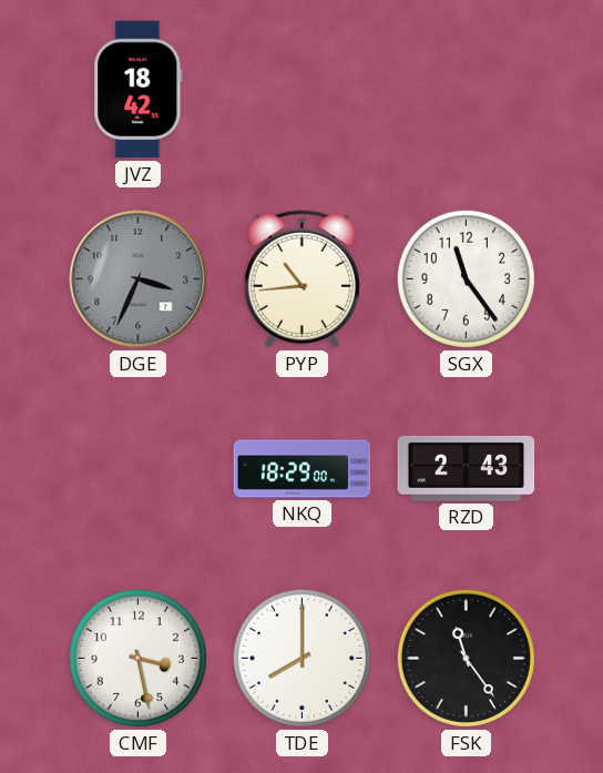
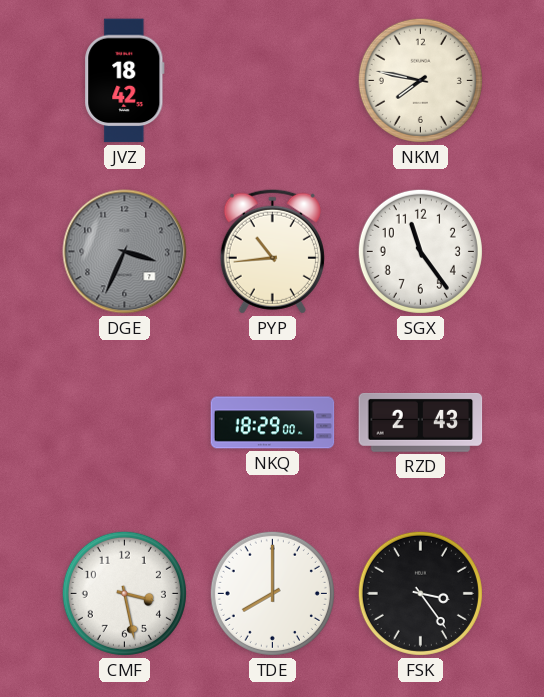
NKM: none -> 7:47
FSK: 11:24 -> 3:24
